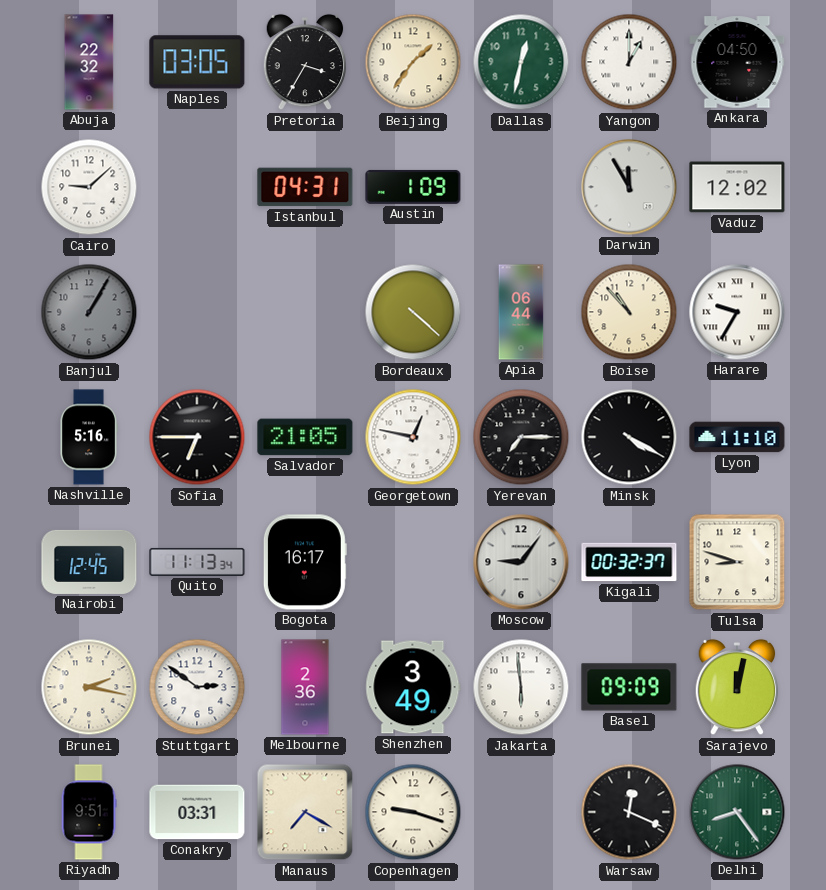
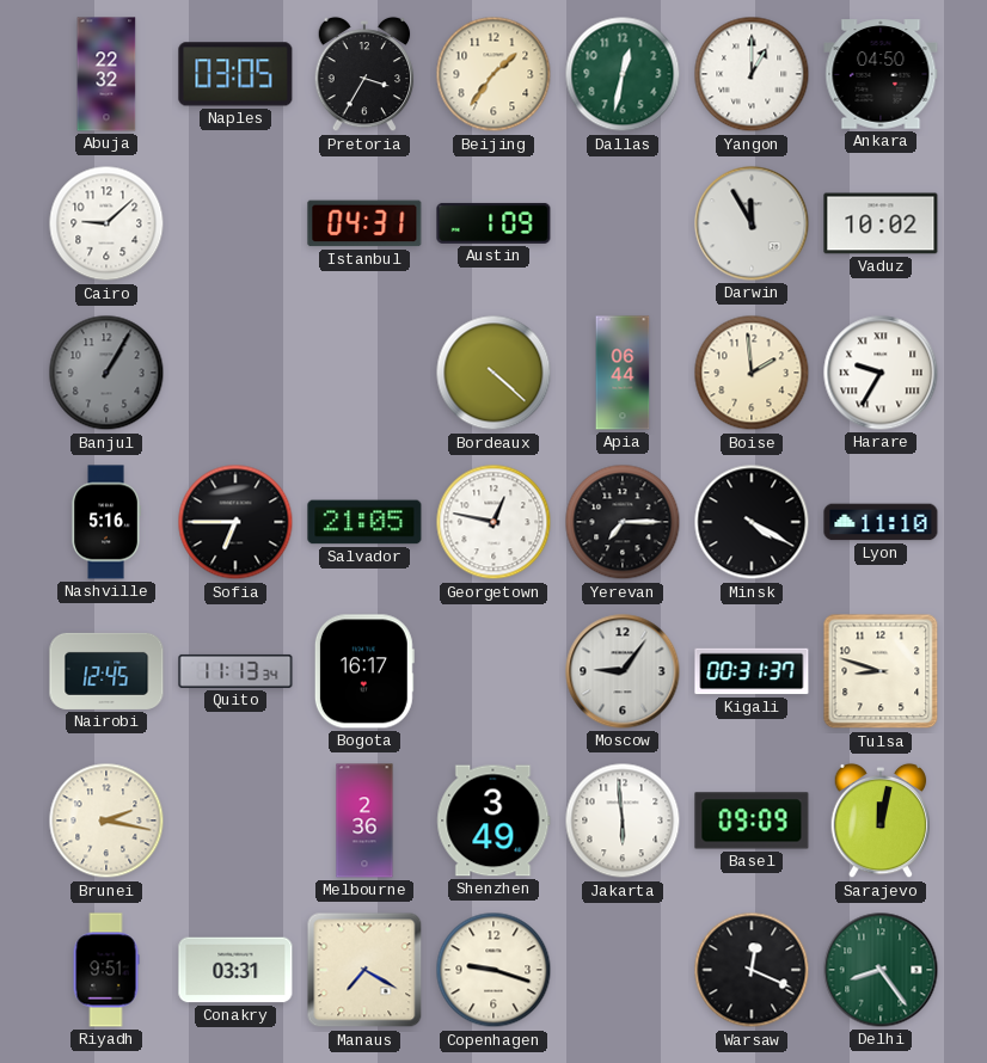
Vaduz: 12:02 -> 10:02
Boise: 10:53 -> 1:59
Kigali: 00:32 -> 00:31
Stuttgart: 2:51 -> none
